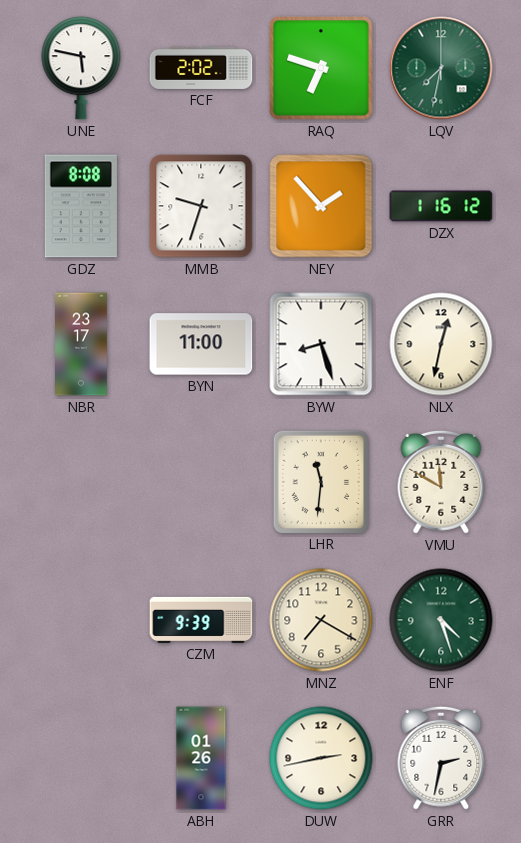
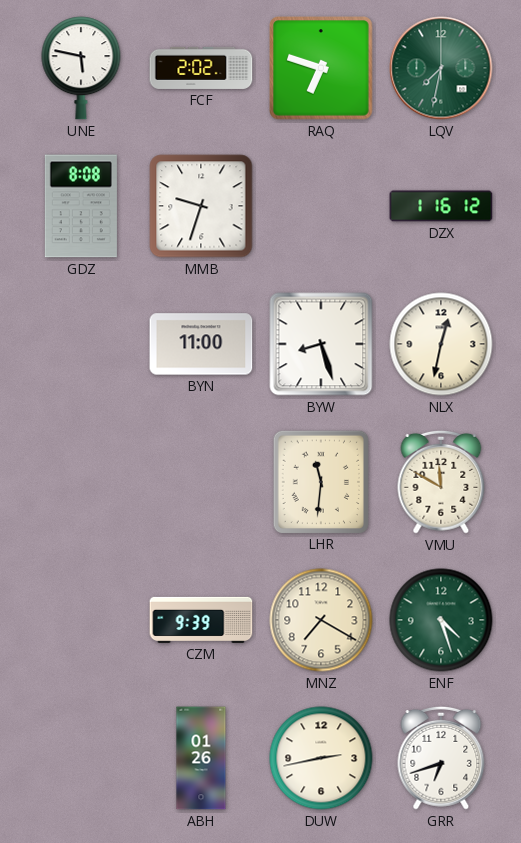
NEY: 1:53 -> none
NBR: 23:17 -> none
GRR: 2:32 -> 6:42
